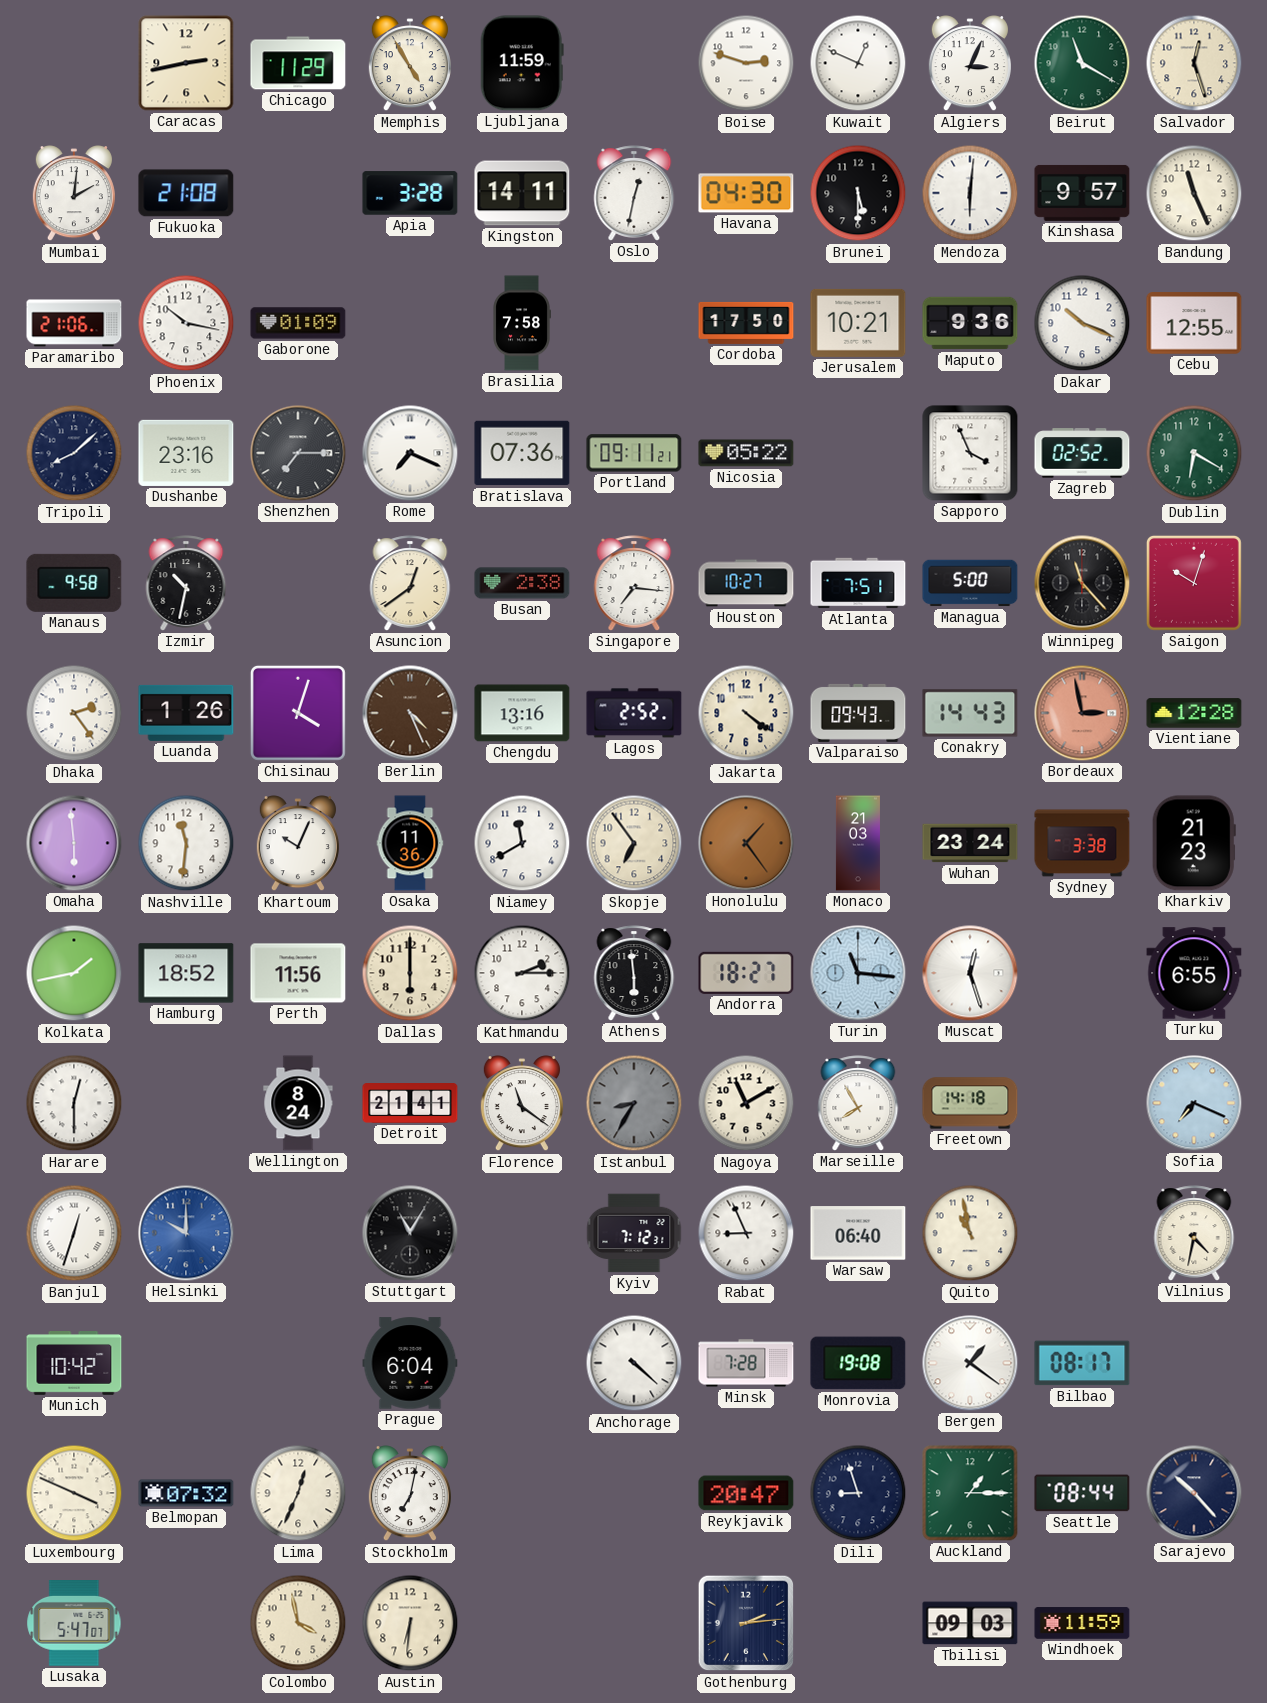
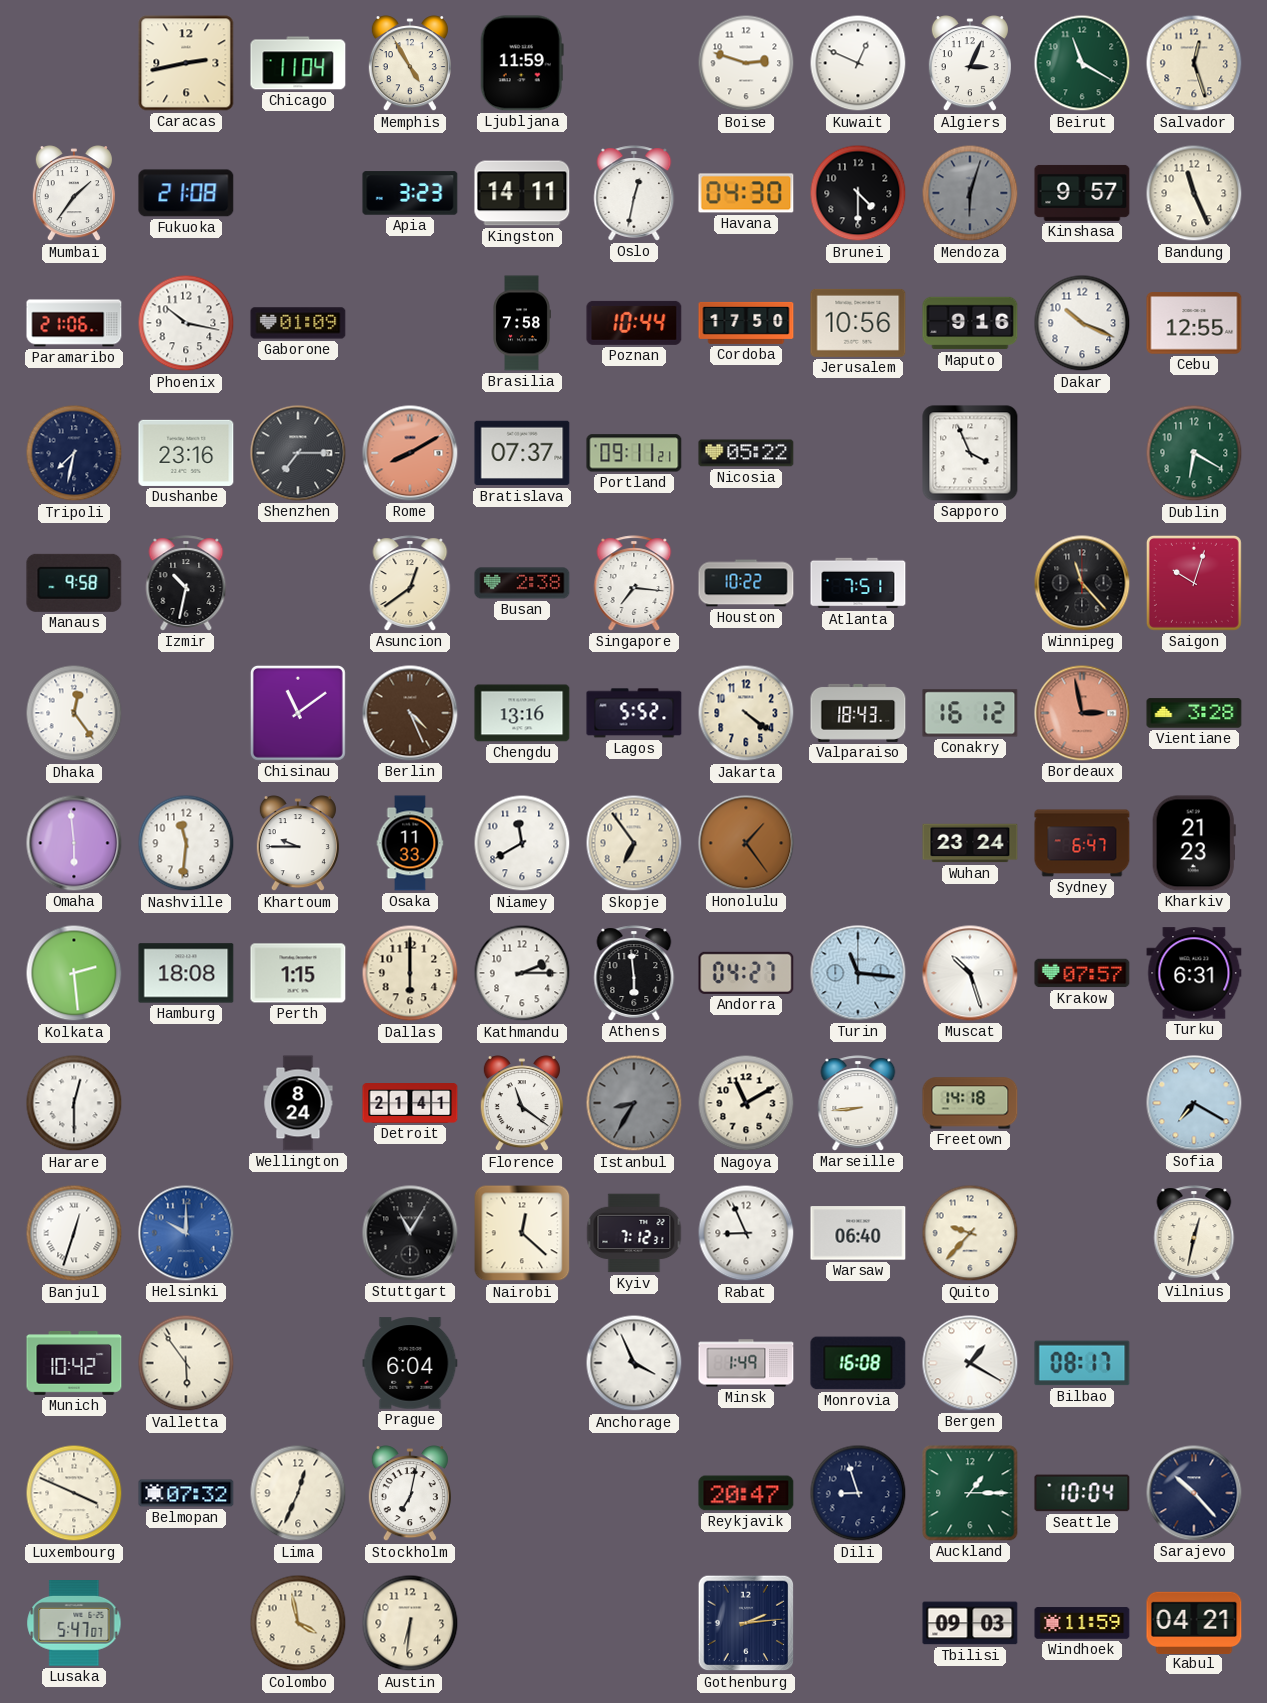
Chicago: 11:29 -> 11:04
Mumbai: 2:01 -> 1:36
Apia: 3:28 -> 3:23
Brunei: 5:30 -> 4:30
Mendoza: 6:01 -> 6:03
Mendoza dial: white -> grey
Poznan: none -> 10:44
Jerusalem: 10:21 -> 10:56
Maputo: 9:36 -> 9:16
Tripoli: 8:08 -> 7:32
Rome: 7:19 -> 8:10
Rome dial: white -> salmon
Bratislava: 07:36 -> 07:37
Zagreb: 02:52 -> none
Houston: 10:27 -> 10:22
Managua: 5:00 -> none
Dhaka: 2:24 -> 12:24
Luanda: 1:26 -> none
Chisinau: 4:03 -> 11:09
Lagos: 2:52 -> 5:52
Valparaiso: 09:43 -> 18:43
Conakry: 14:43 -> 16:12
Vientiane: 12:28 -> 3:28
Khartoum: 10:04 -> 9:45
Osaka: 11:36 -> 11:33
Monaco: 21:03 -> none
Sydney: 3:38 -> 6:47
Kolkata: 1:43 -> 2:29
Hamburg: 18:52 -> 18:08
Perth: 11:56 -> 1:15
Andorra: 18:27 -> 04:27
Muscat: 12:27 -> 10:27
Krakow: none -> 07:57
Turku: 6:55 -> 6:31
Marseille: 7:55 -> 8:44
Sofia: 7:19 -> 7:20
Nairobi: none -> 12:22
Quito: 10:58 -> 9:37
Vilnius: 4:32 -> 12:32
Valletta: none -> 5:54
Anchorage: 4:22 -> 3:56
Minsk: 7:28 -> 1:49
Monrovia: 19:08 -> 16:08
Bergen: 1:21 -> 1:20
Seattle: 08:44 -> 10:04
Kabul: none -> 04:21
